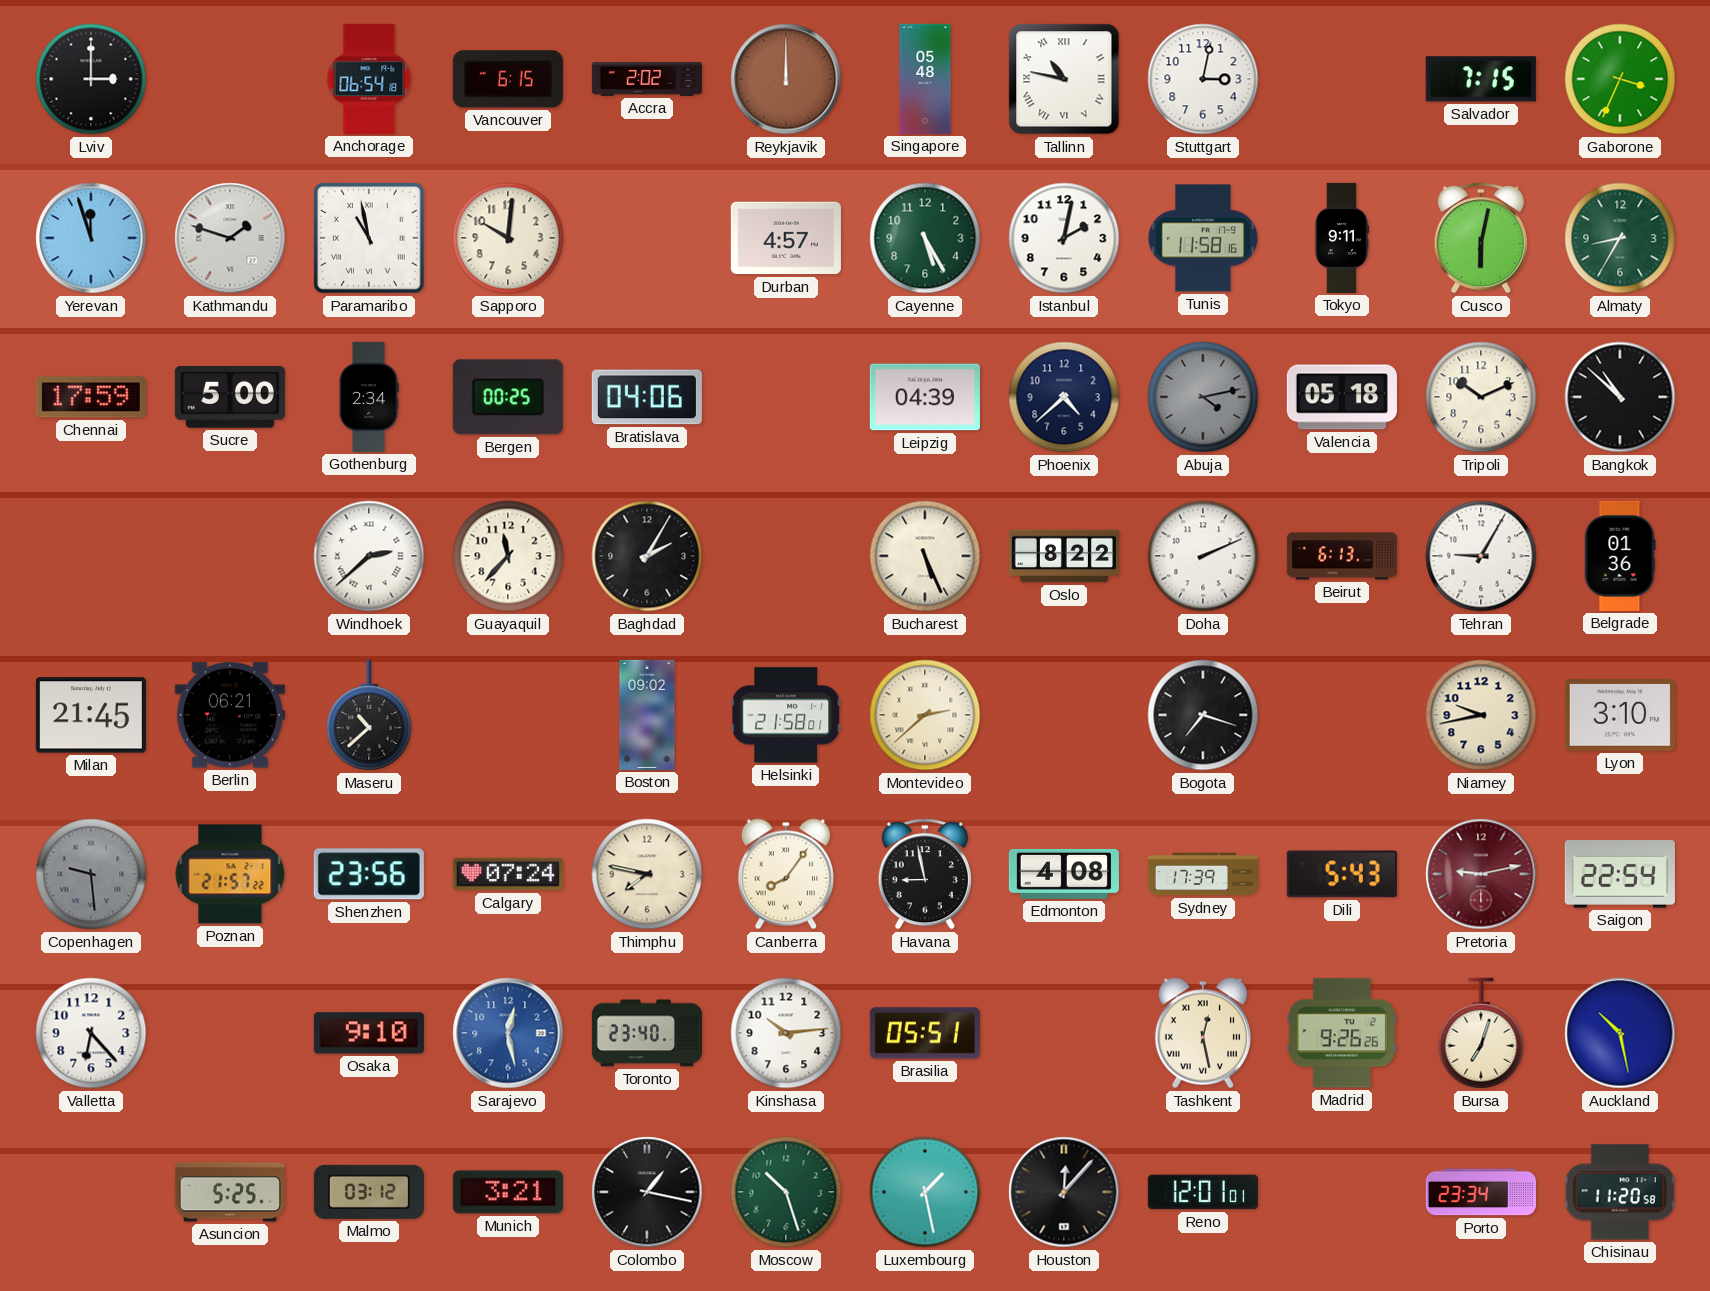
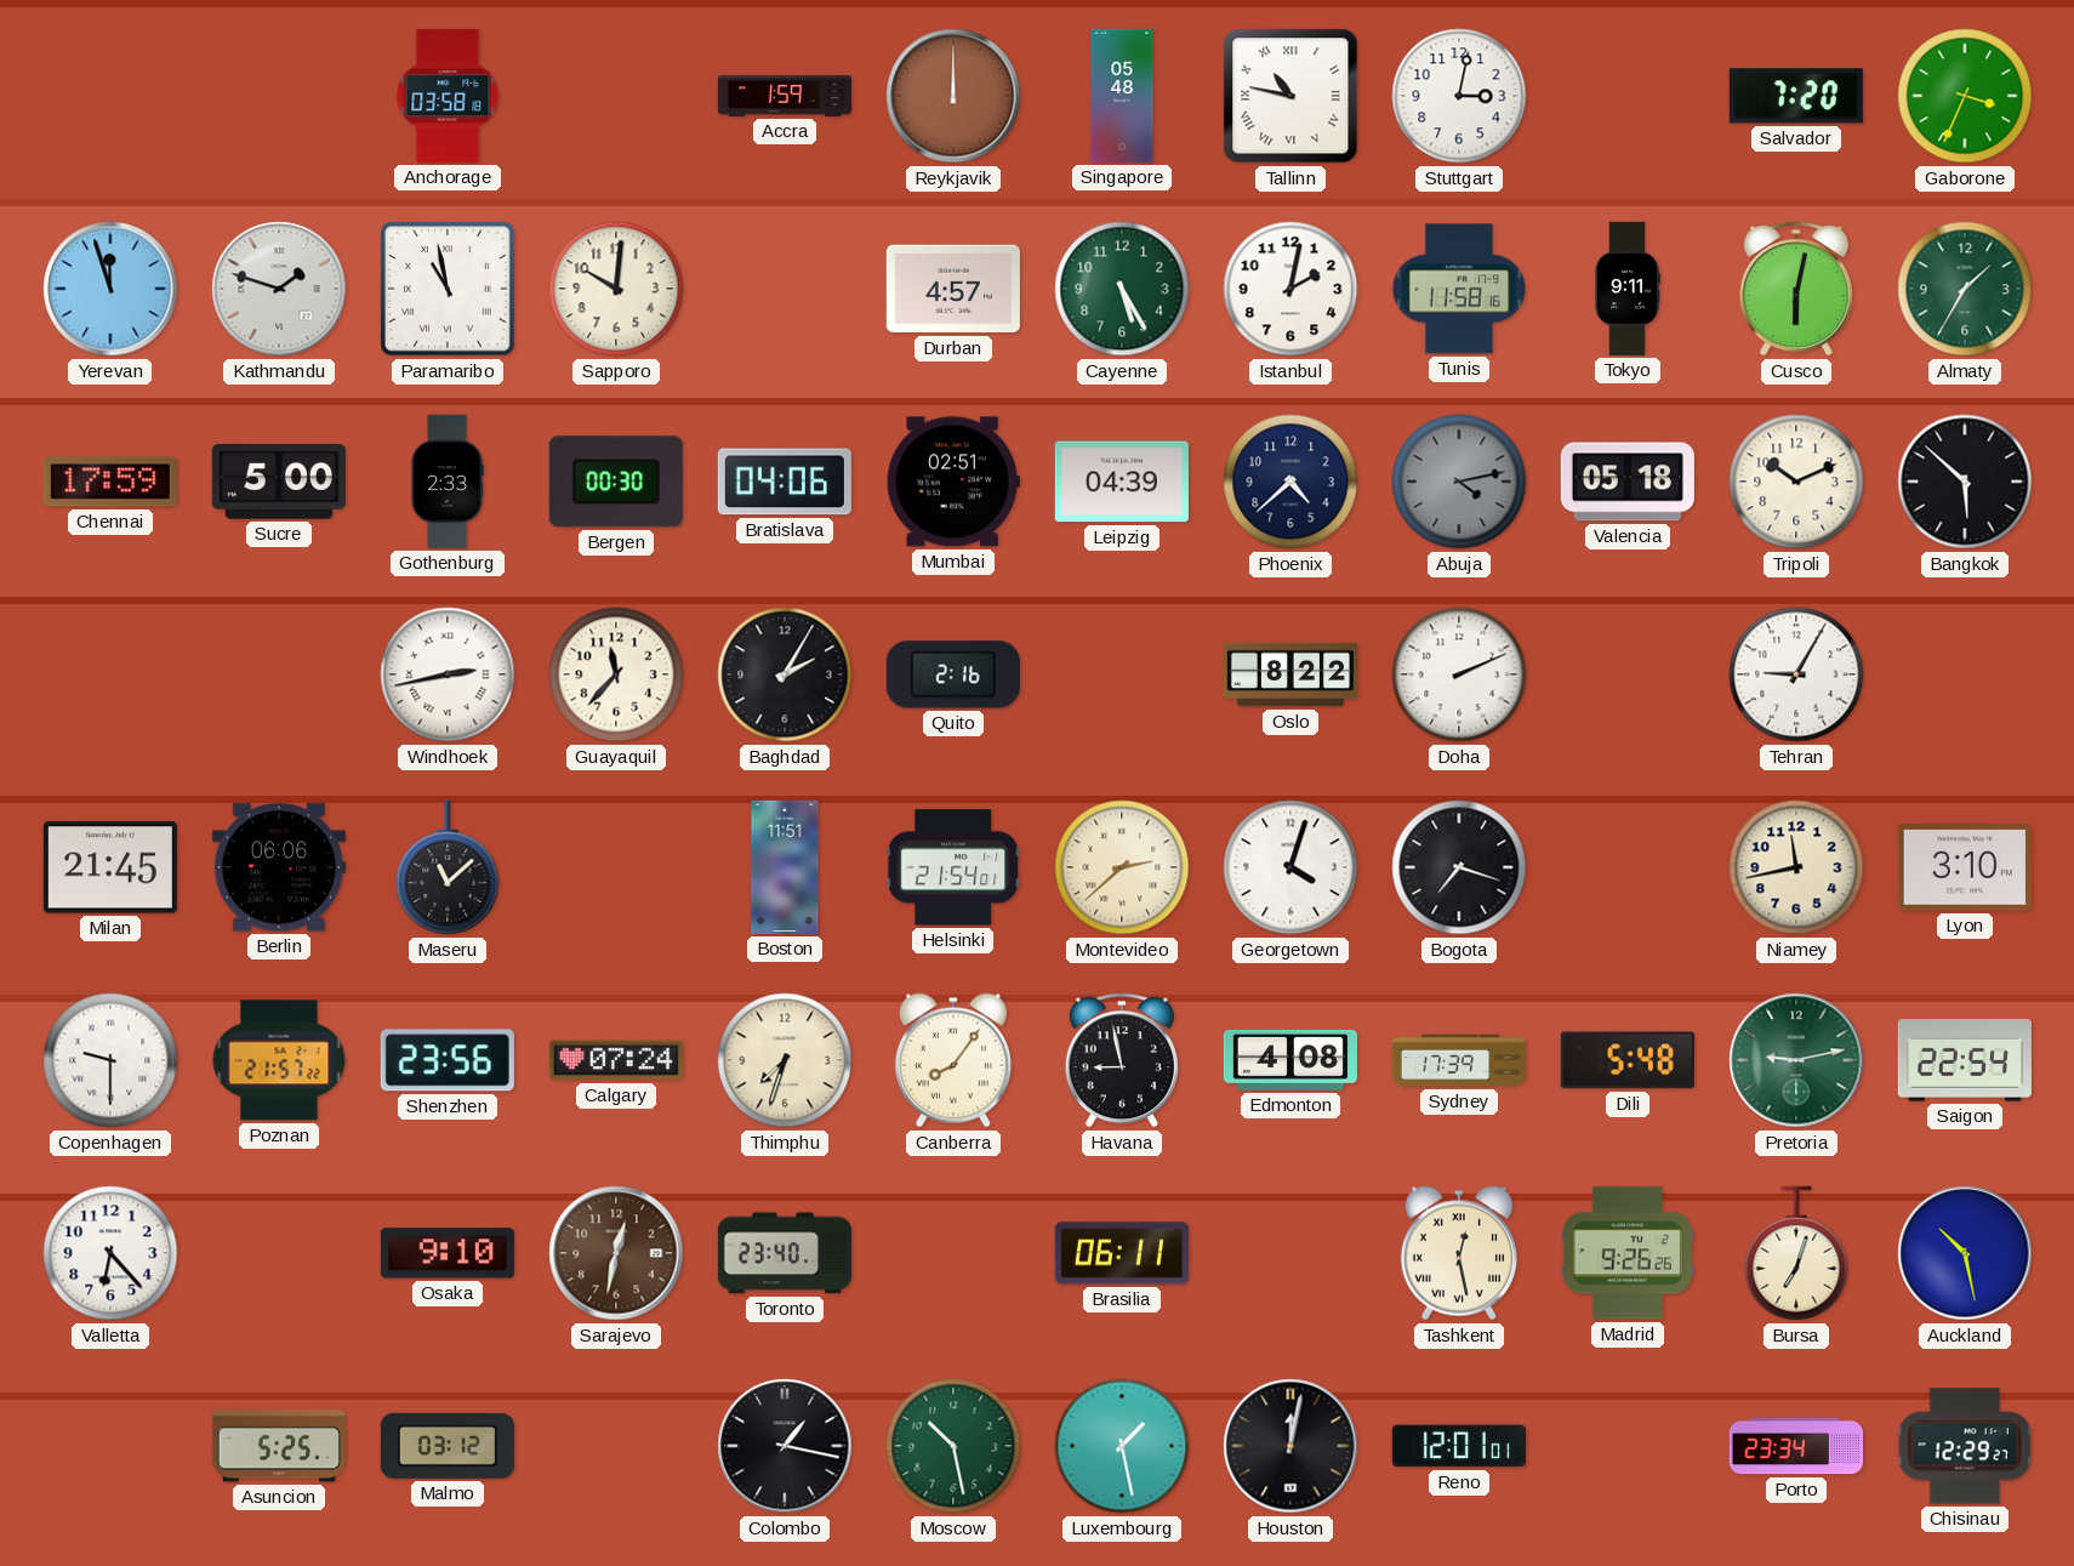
Lviv: 3:00 -> none
Anchorage: 06:54 -> 03:58
Vancouver: 6:15 -> none
Accra: 2:02 -> 1:59
Salvador: 7:15 -> 7:20
Almaty: 8:35 -> 1:35
Gothenburg: 2:34 -> 2:33
Bergen: 00:25 -> 00:30
Mumbai: none -> 02:51
Bangkok: 10:52 -> 5:52
Windhoek: 2:38 -> 2:43
Quito: none -> 2:16
Bucharest: 5:26 -> none
Beirut: 6:13 -> none
Belgrade: 01:36 -> none
Berlin: 06:21 -> 06:06
Maseru: 10:38 -> 11:08
Boston: 09:02 -> 11:51
Helsinki: 21:58 -> 21:54
Georgetown: none -> 4:03
Niamey: 9:43 -> 11:43
Copenhagen: 9:29 -> 9:30
Copenhagen dial: grey -> white
Thimphu: 7:47 -> 7:33
Dili: 5:43 -> 5:48
Pretoria dial: burgundy -> green
Sarajevo: 12:28 -> 12:32
Sarajevo dial: blue -> brown
Kinshasa: 10:14 -> none
Brasilia: 05:51 -> 06:11
Munich: 3:21 -> none
Moscow: 10:27 -> 10:28
Houston: 12:07 -> 12:02
Chisinau: 11:20 -> 12:29
